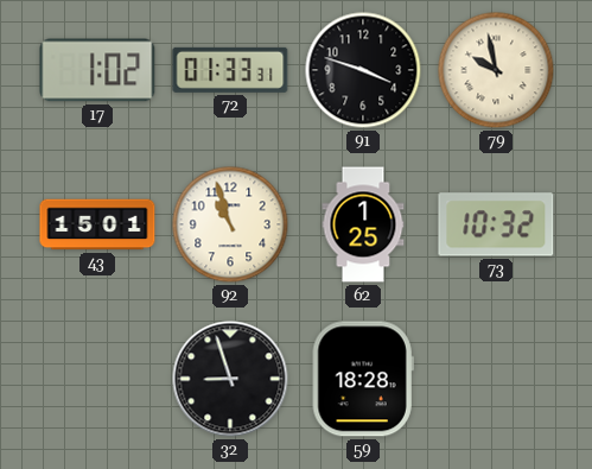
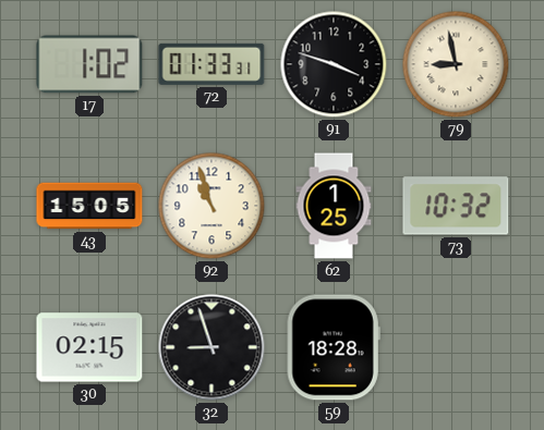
79: 9:58 -> 8:58
43: 15:01 -> 15:05
30: none -> 02:15
